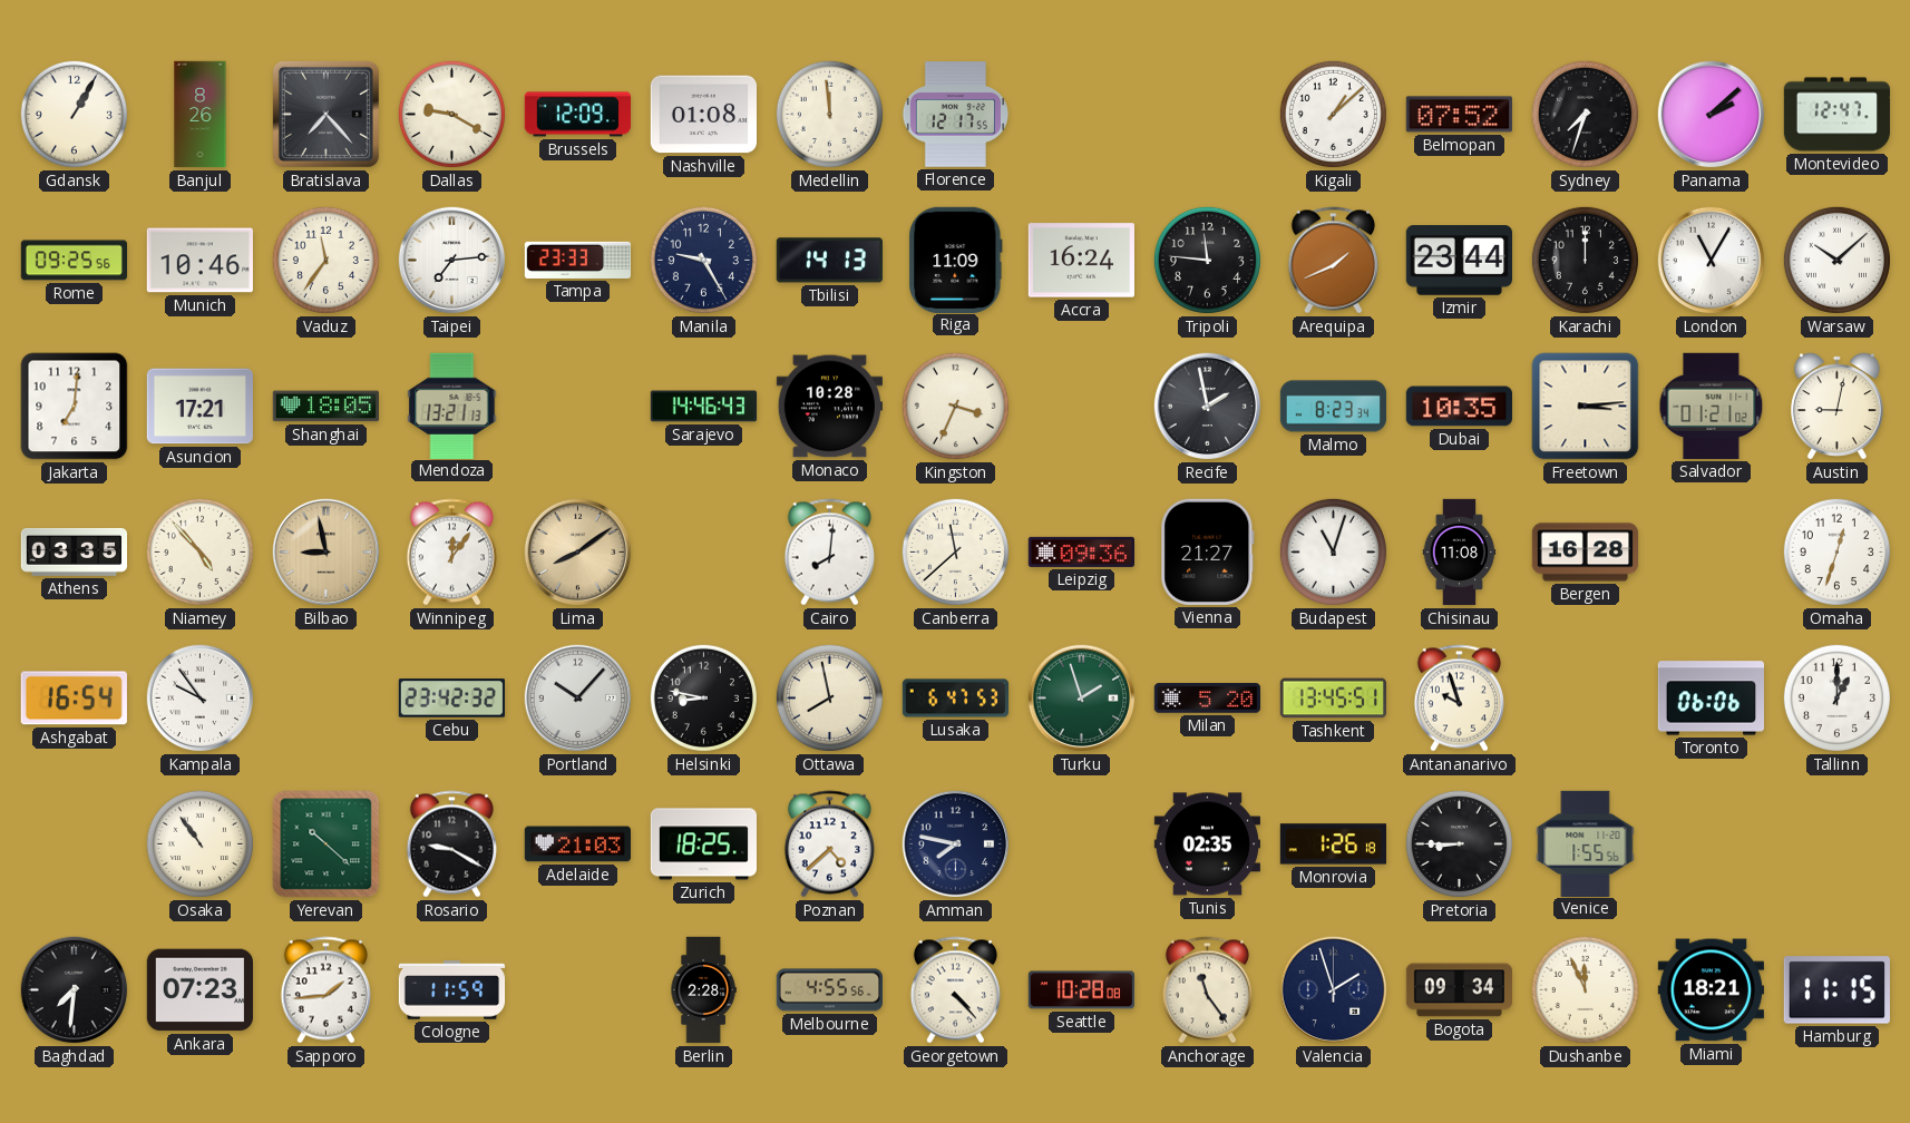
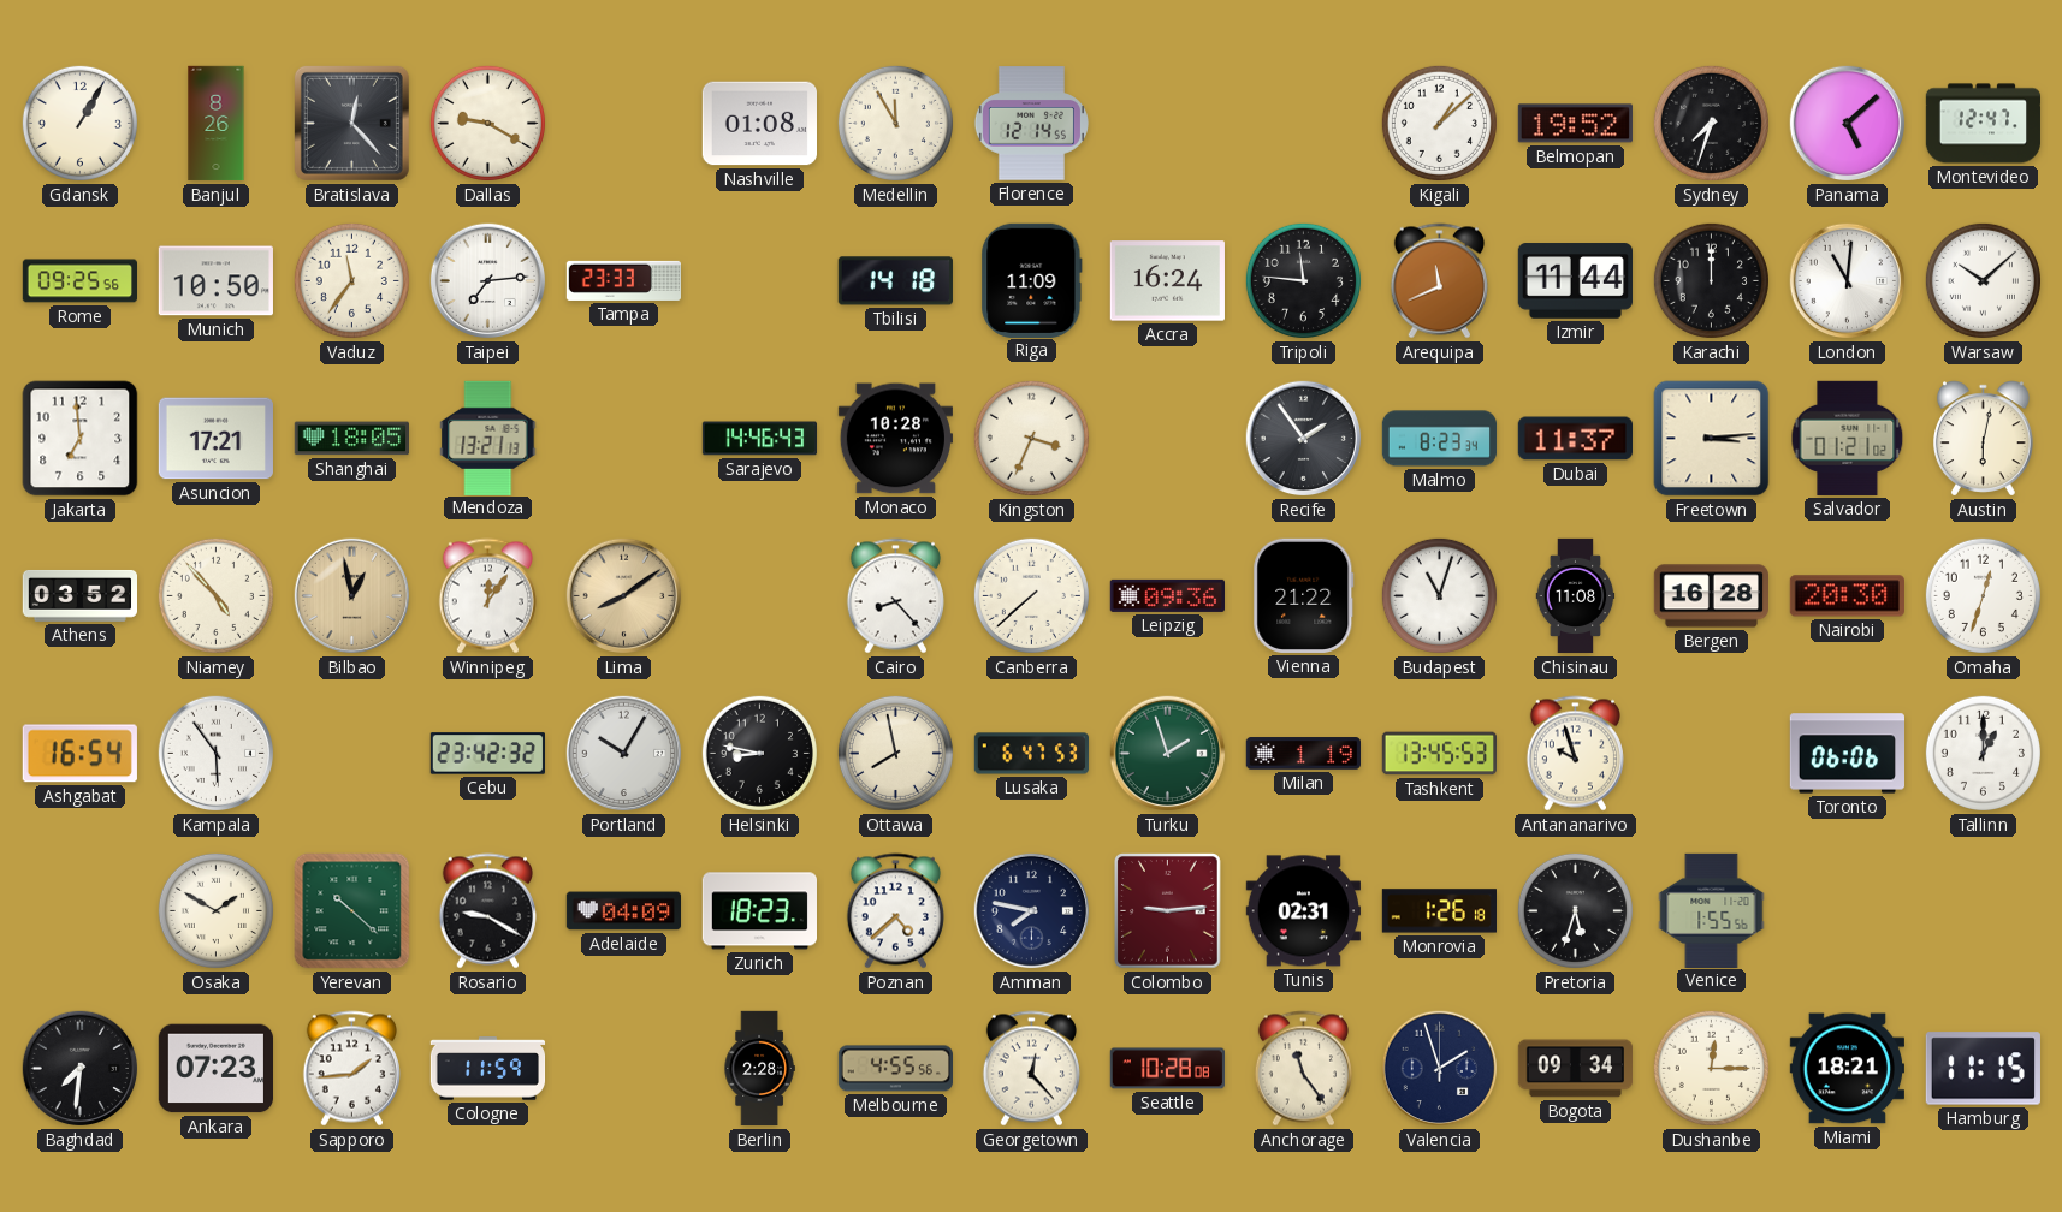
Bratislava: 7:23 -> 12:23
Brussels: 12:09 -> none
Medellin: 11:59 -> 11:55
Florence: 12:17 -> 12:14
Belmopan: 07:52 -> 19:52
Panama: 2:08 -> 5:08
Munich: 10:46 -> 10:50
Manila: 9:25 -> none
Tbilisi: 14:13 -> 14:18
Arequipa: 1:41 -> 11:41
Izmir: 23:44 -> 11:44
London: 11:05 -> 11:01
Jakarta: 7:01 -> 6:59
Recife: 1:58 -> 1:54
Dubai: 10:35 -> 11:37
Austin: 9:02 -> 6:02
Athens: 03:35 -> 03:52
Bilbao: 8:58 -> 12:58
Cairo: 8:01 -> 8:23
Canberra: 11:38 -> 7:38
Vienna: 21:27 -> 21:22
Nairobi: none -> 20:30
Kampala: 9:54 -> 5:54
Portland: 10:07 -> 10:05
Milan: 5:20 -> 1:19
Tashkent: 13:45:51 -> 13:45:53
Osaka: 10:54 -> 1:50
Adelaide: 21:03 -> 04:09
Zurich: 18:25 -> 18:23
Colombo: none -> 9:14
Tunis: 02:35 -> 02:31
Pretoria: 8:45 -> 5:33
Georgetown: 4:23 -> 12:23
Dushanbe: 11:56 -> 12:15
